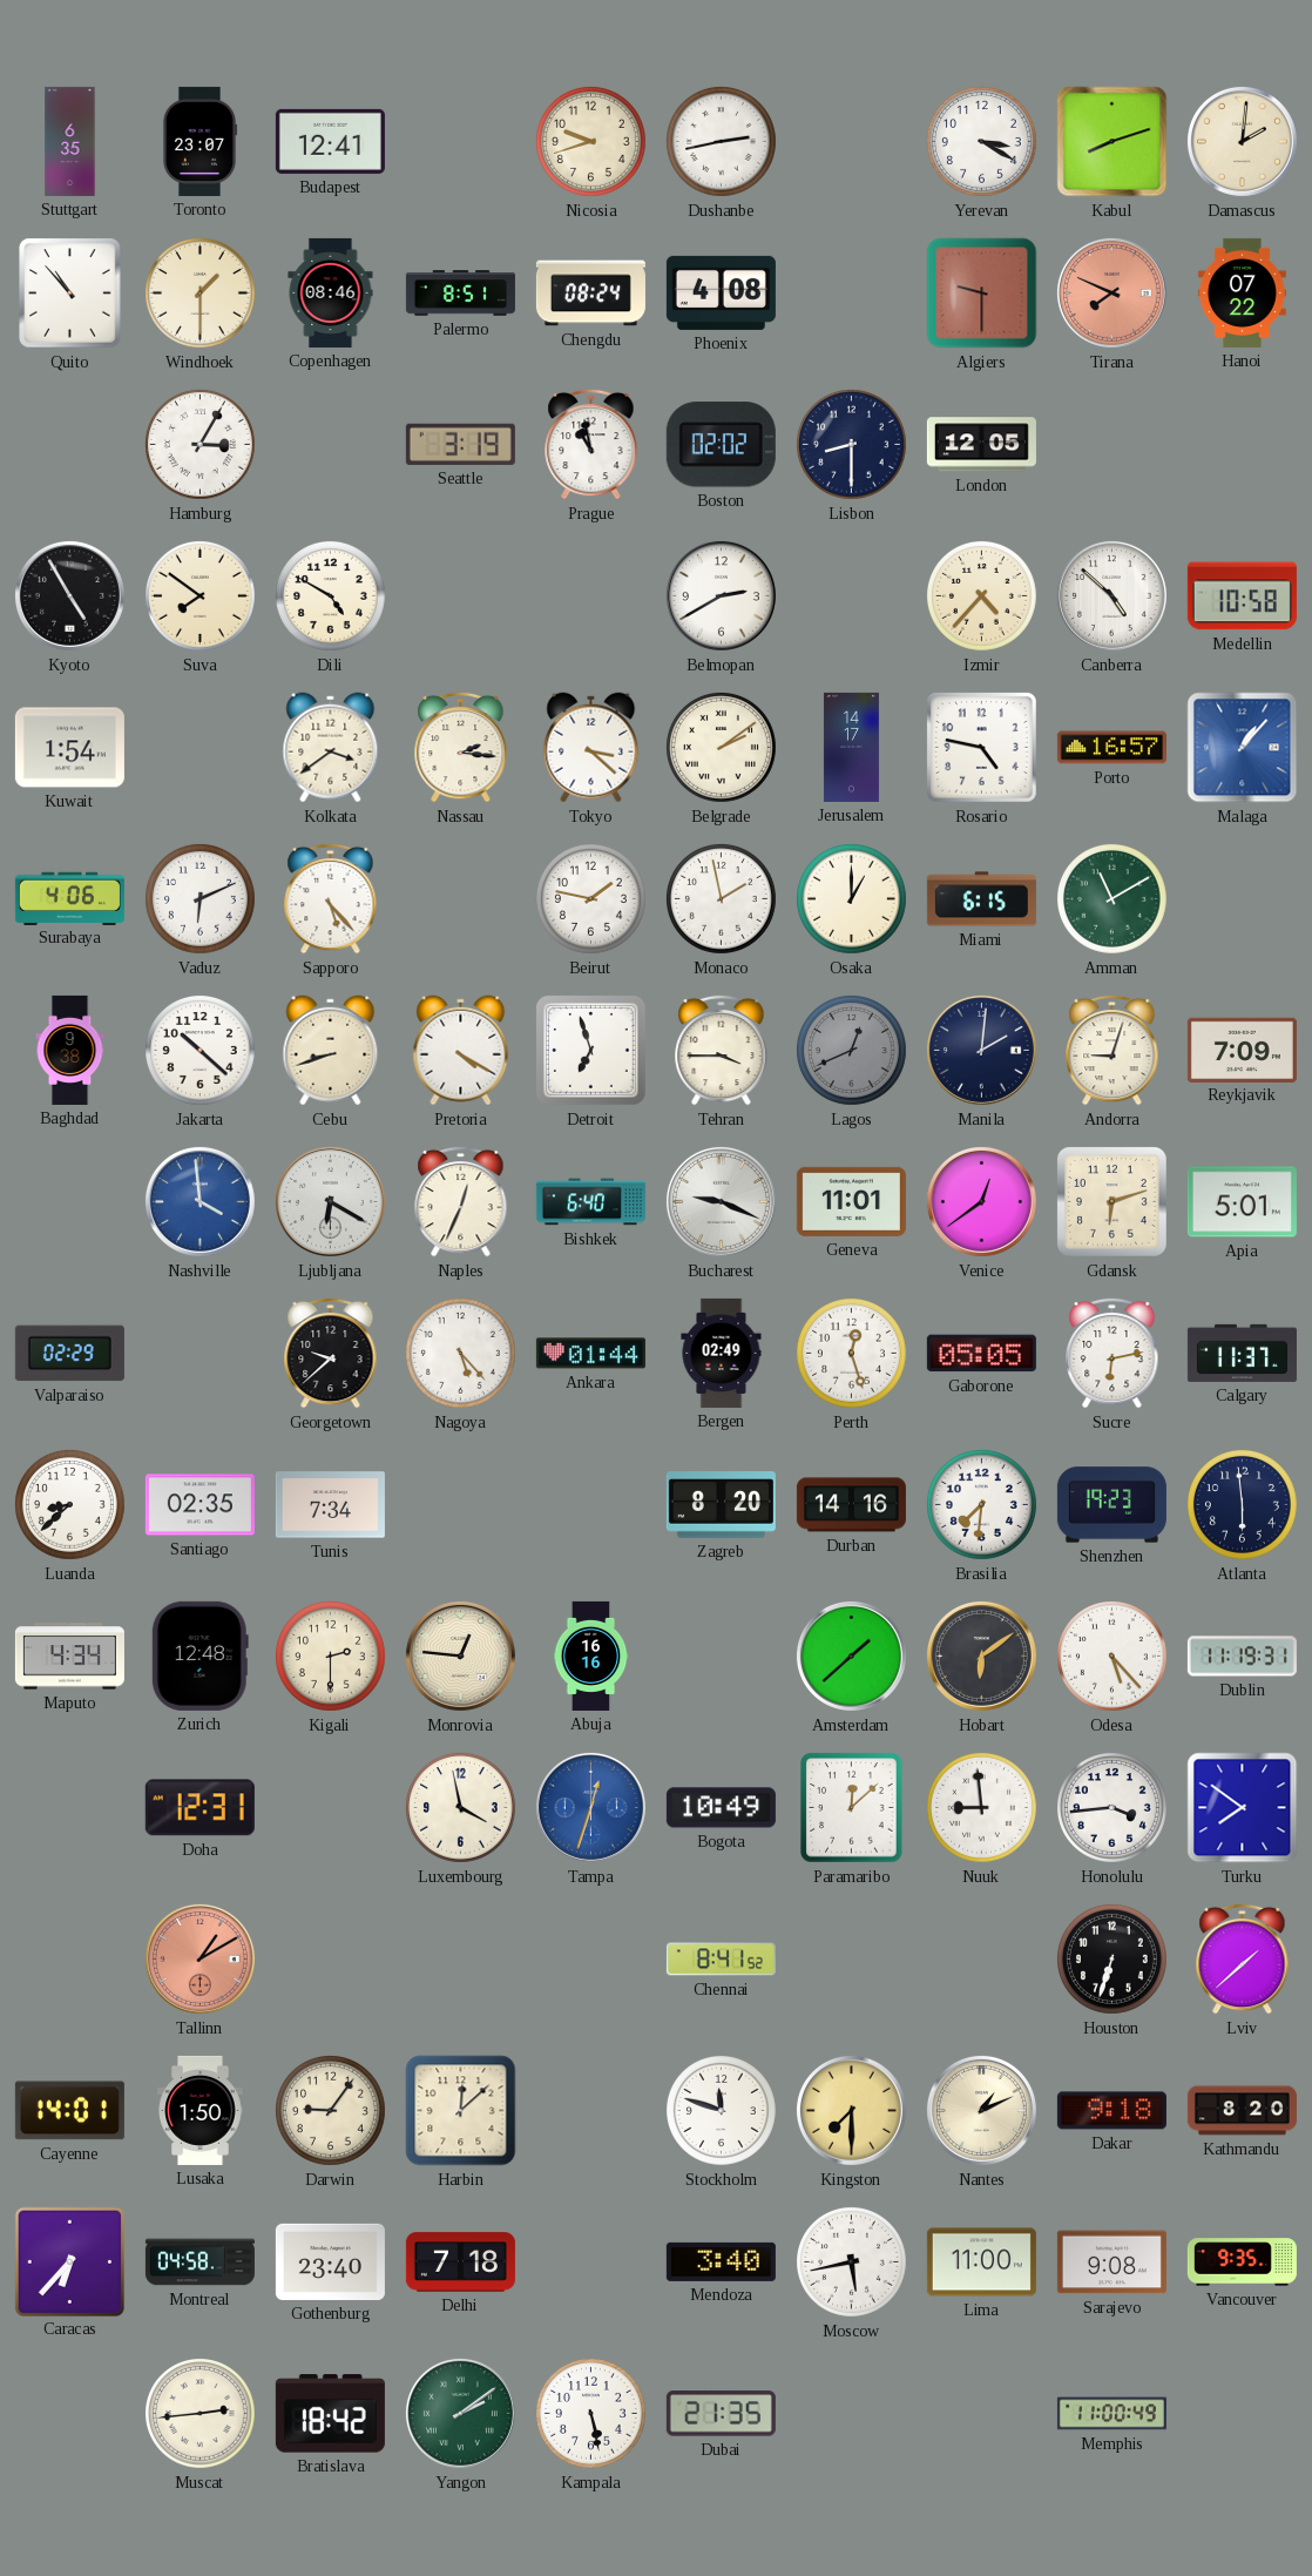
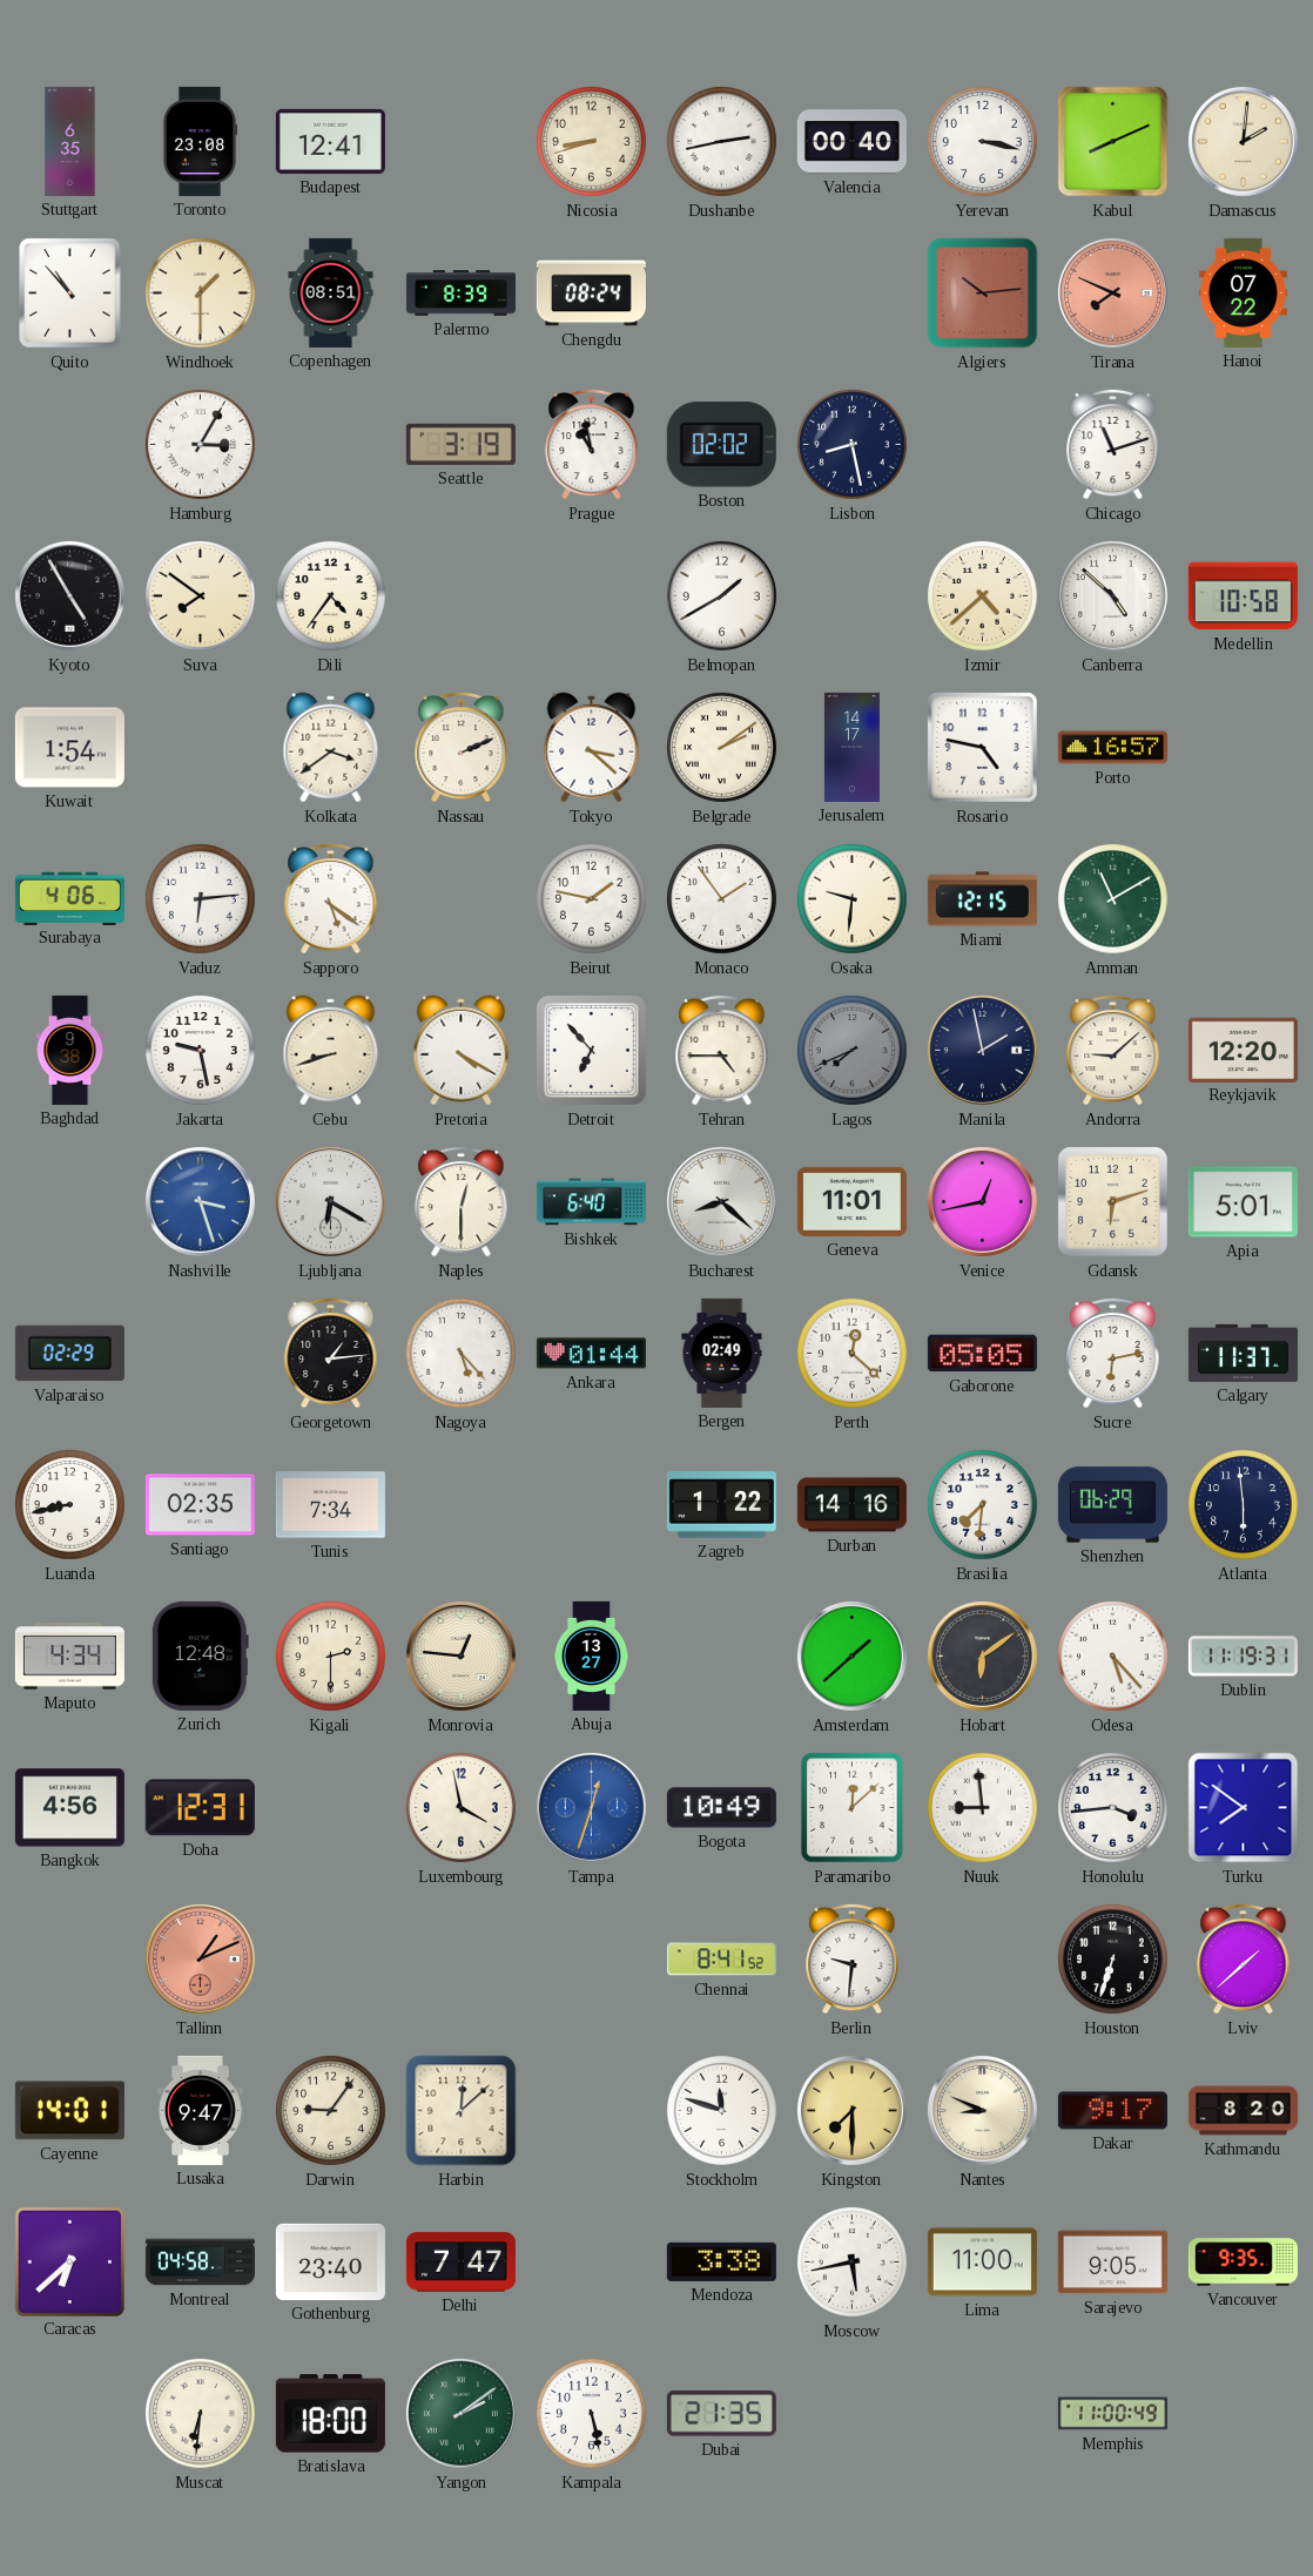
Toronto: 23:07 -> 23:08
Nicosia: 9:42 -> 8:42
Valencia: none -> 00:40
Yerevan: 3:20 -> 3:17
Kabul: 8:12 -> 8:11
Copenhagen: 08:46 -> 08:51
Palermo: 8:51 -> 8:39
Phoenix: 4:08 -> none
Algiers: 9:30 -> 10:14
Lisbon: 8:30 -> 8:28
London: 12:05 -> none
Chicago: none -> 11:12
Dili: 4:50 -> 4:36
Belmopan: 2:40 -> 1:40
Izmir: 4:37 -> 4:38
Nassau: 2:16 -> 2:11
Malaga: 1:07 -> none
Vaduz: 6:11 -> 6:14
Sapporo: 5:23 -> 5:21
Monaco: 1:58 -> 1:54
Osaka: 1:00 -> 9:31
Miami: 6:15 -> 12:15
Jakarta: 10:22 -> 9:28
Detroit: 6:57 -> 6:53
Tehran: 3:45 -> 4:45
Lagos: 12:41 -> 7:41
Manila: 2:01 -> 1:58
Andorra: 9:03 -> 9:08
Reykjavik: 7:09 -> 12:20
Nashville: 3:59 -> 3:27
Naples: 12:34 -> 12:30
Bucharest: 9:19 -> 8:22
Venice: 12:39 -> 12:43
Georgetown: 9:38 -> 1:14
Perth: 12:27 -> 12:22
Luanda: 8:38 -> 8:43
Zagreb: 8:20 -> 1:22
Shenzhen: 19:23 -> 06:29
Abuja: 16:16 -> 13:27
Bangkok: none -> 4:56
Tallinn: 1:10 -> 1:11
Berlin: none -> 9:31
Lusaka: 1:50 -> 9:47
Nantes: 1:11 -> 8:49
Dakar: 9:18 -> 9:17
Caracas: 6:37 -> 6:38
Delhi: 7:18 -> 7:47
Mendoza: 3:40 -> 3:38
Sarajevo: 9:08 -> 9:05
Muscat: 2:44 -> 6:31
Bratislava: 18:42 -> 18:00
